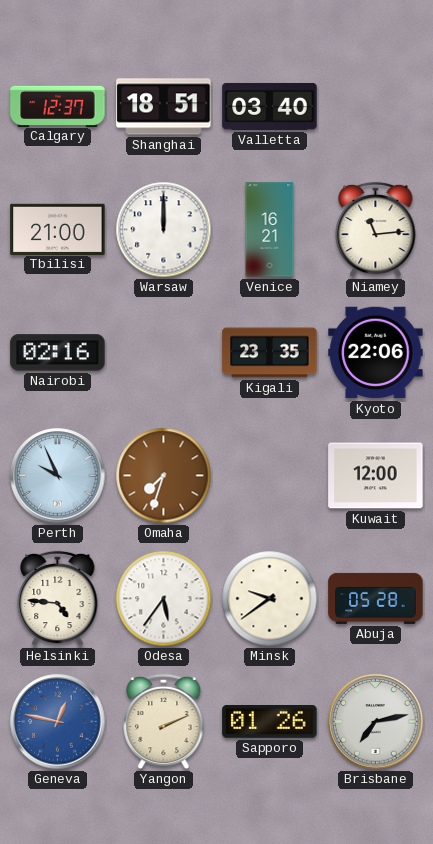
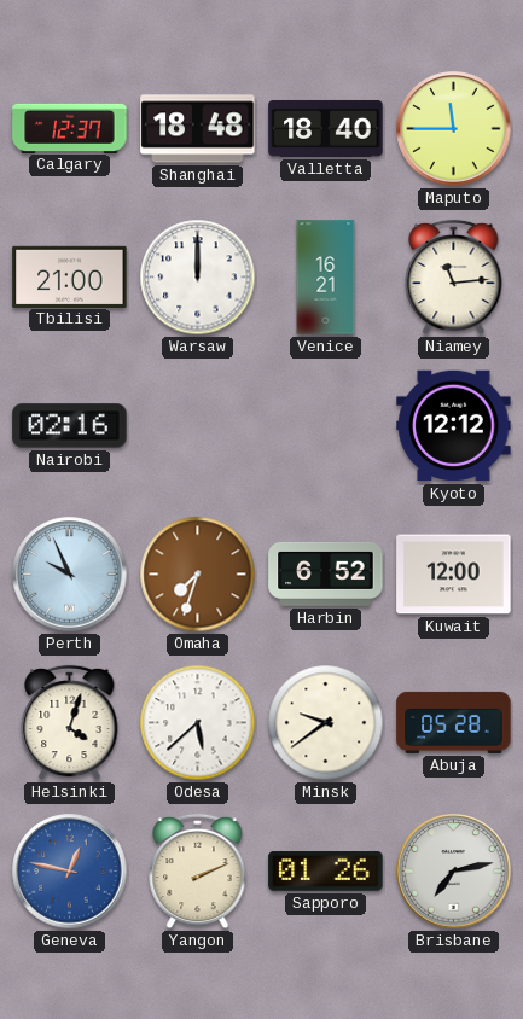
Shanghai: 18:51 -> 18:48
Valletta: 03:40 -> 18:40
Maputo: none -> 11:45
Kigali: 23:35 -> none
Kyoto: 22:06 -> 12:12
Harbin: none -> 6:52
Helsinki: 4:46 -> 4:03
Odesa: 5:36 -> 5:38
